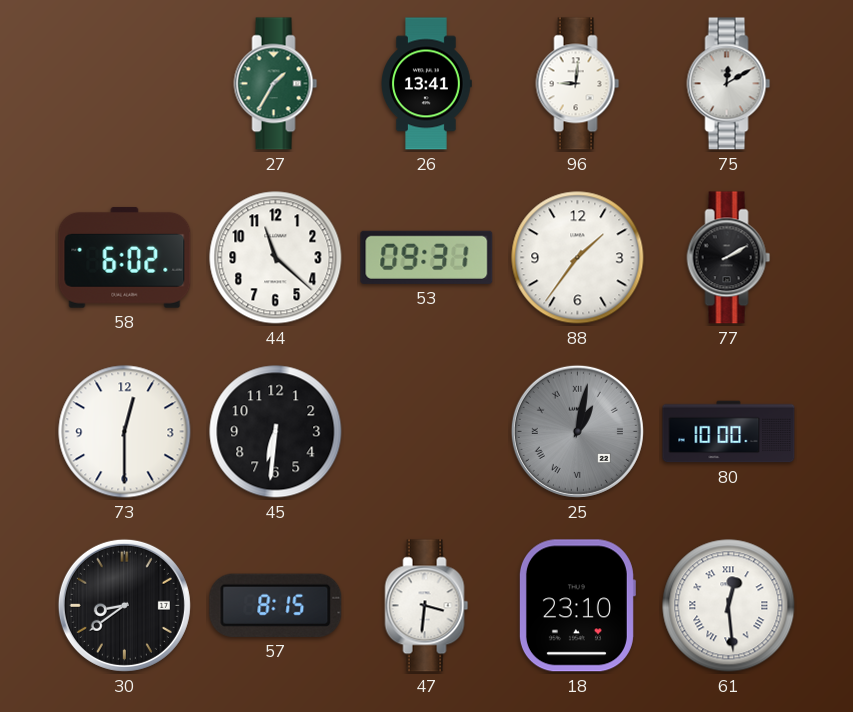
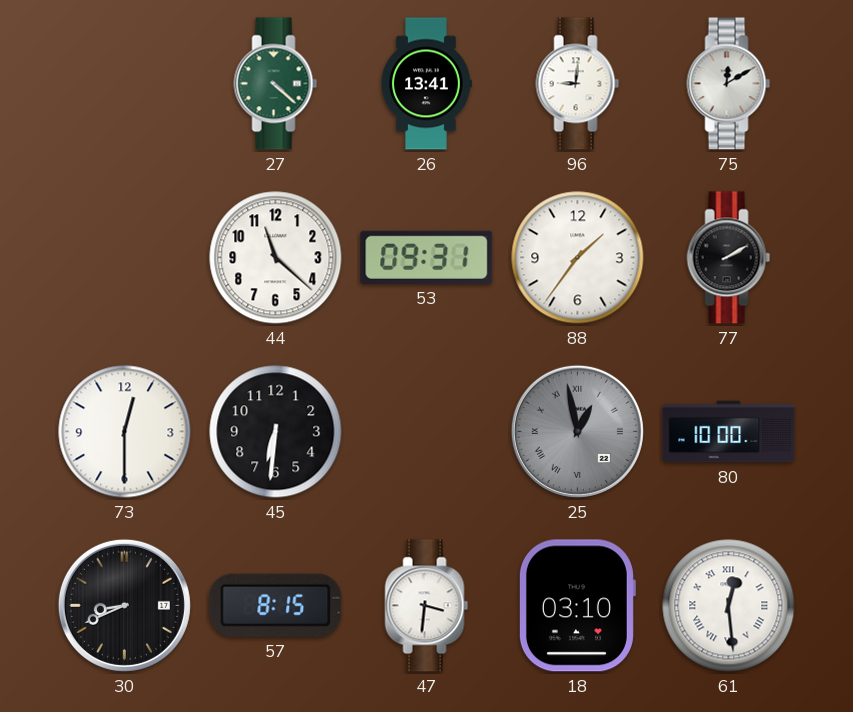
27: 1:35 -> 4:22
58: 6:02 -> none
25: 1:02 -> 12:58
30: 8:39 -> 8:41
18: 23:10 -> 03:10
